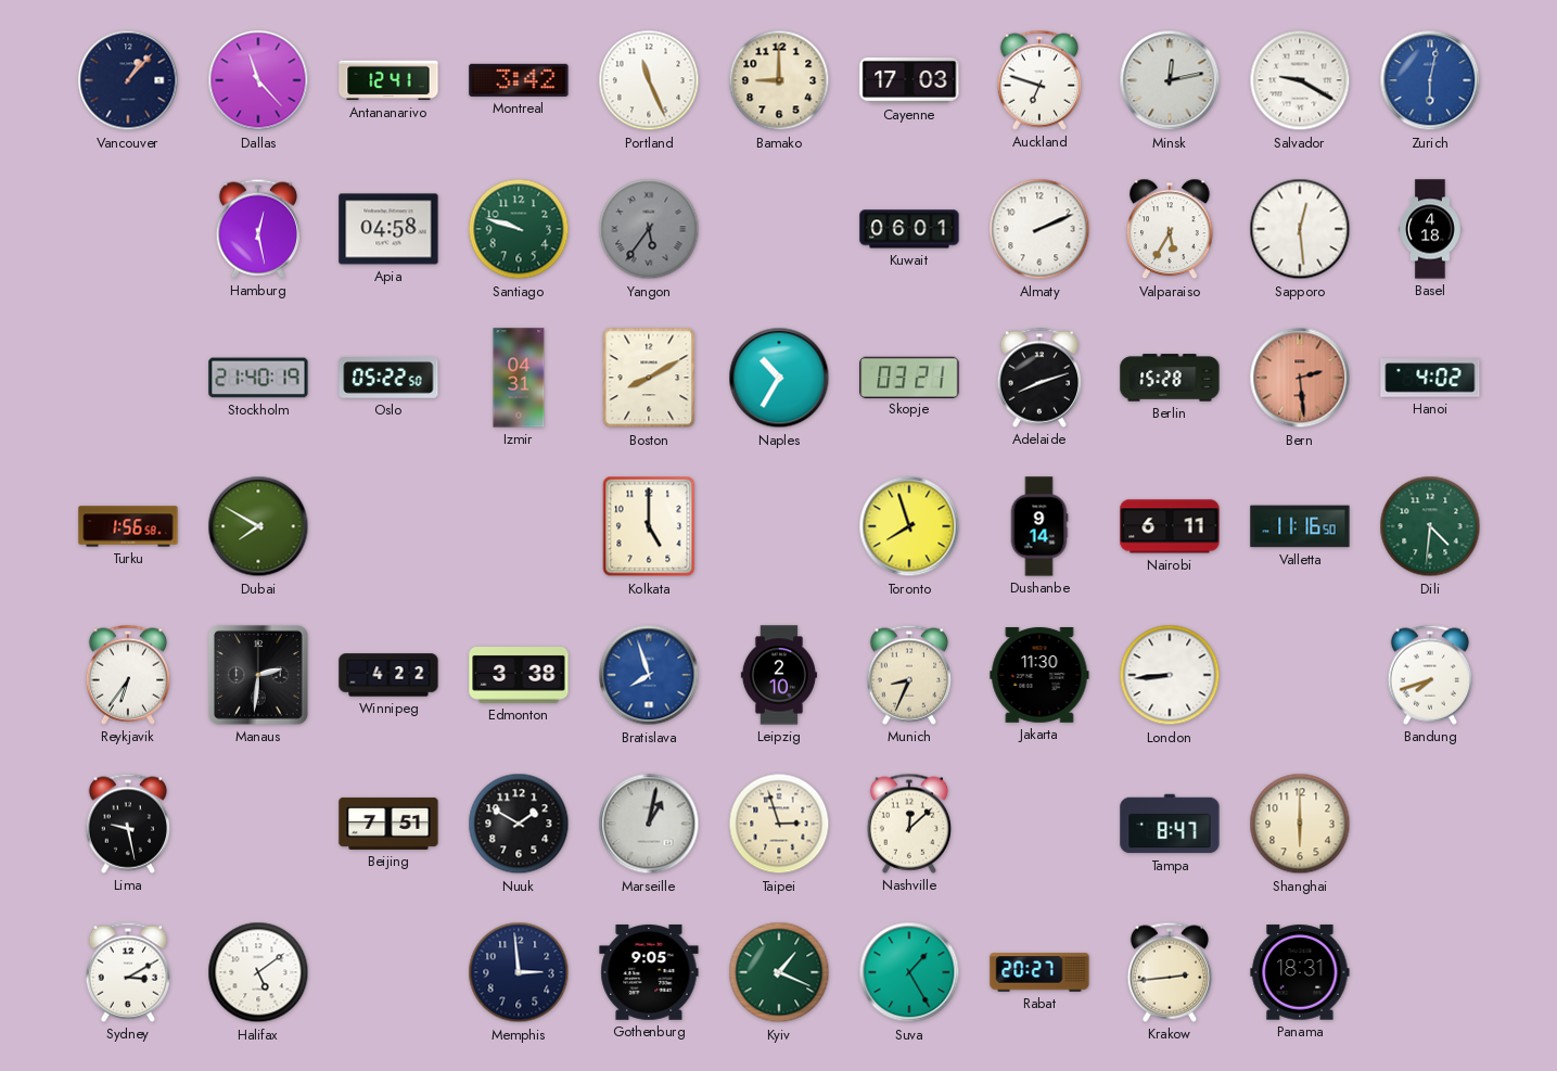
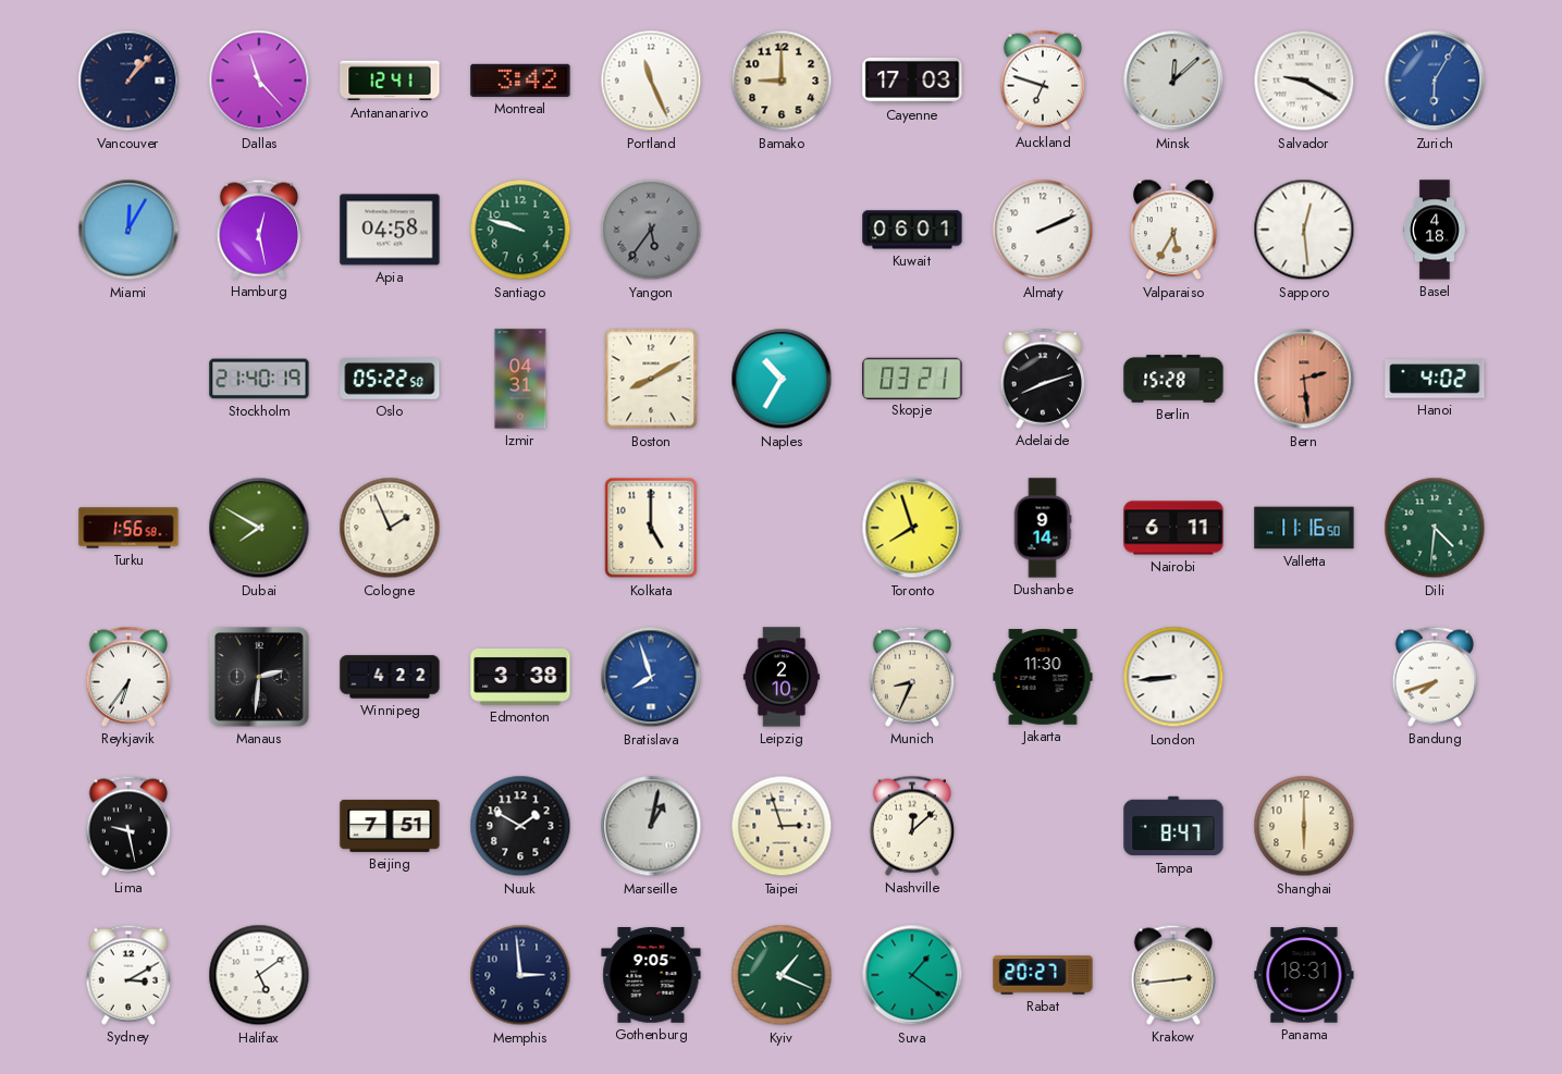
Minsk: 12:13 -> 12:08
Zurich: 6:02 -> 6:05
Miami: none -> 12:05
Cologne: none -> 1:56
Suva: 1:25 -> 1:21
